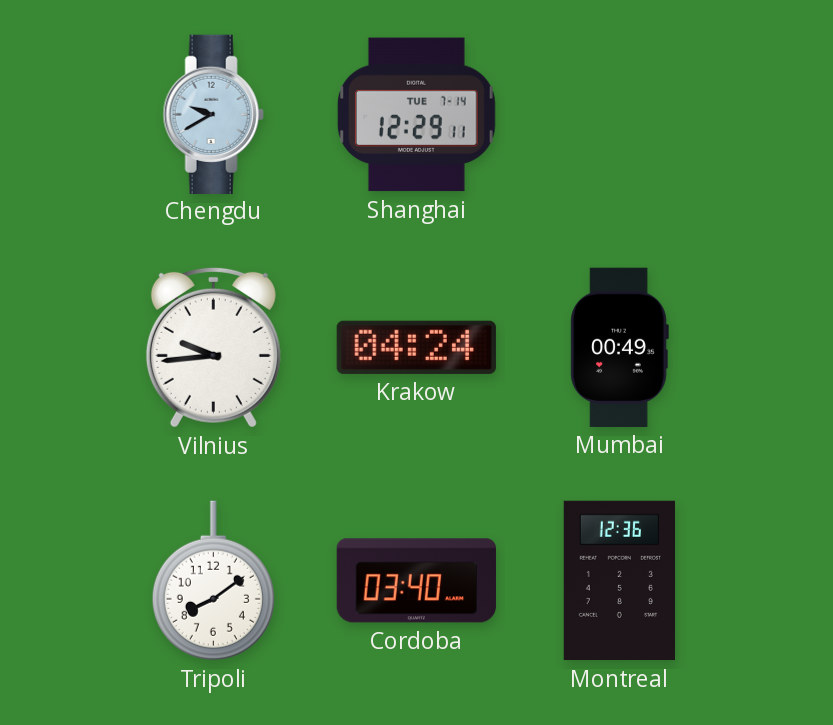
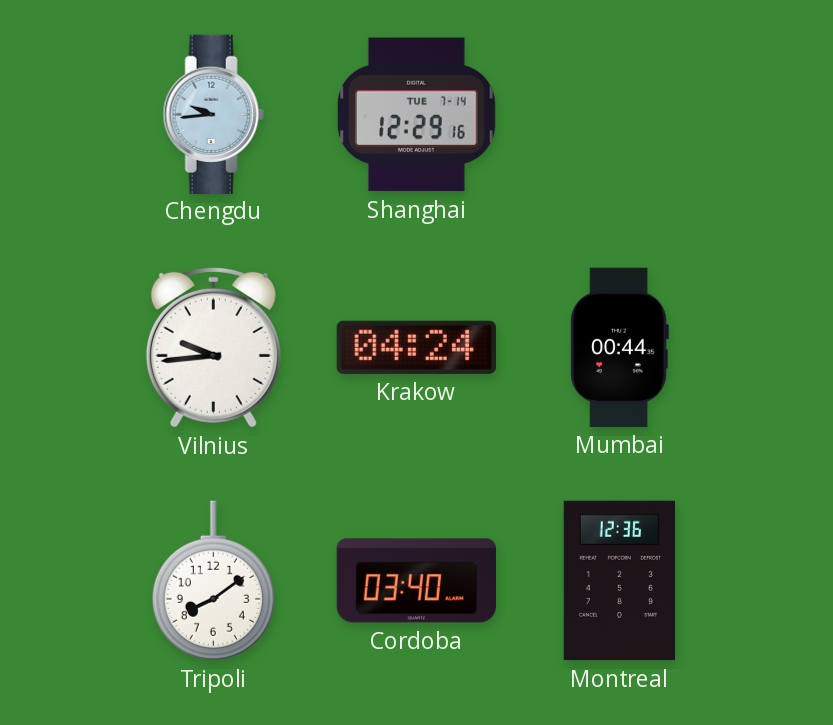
Chengdu: 9:40 -> 9:44
Shanghai: 12:29:11 -> 12:29:16
Mumbai: 00:49 -> 00:44
